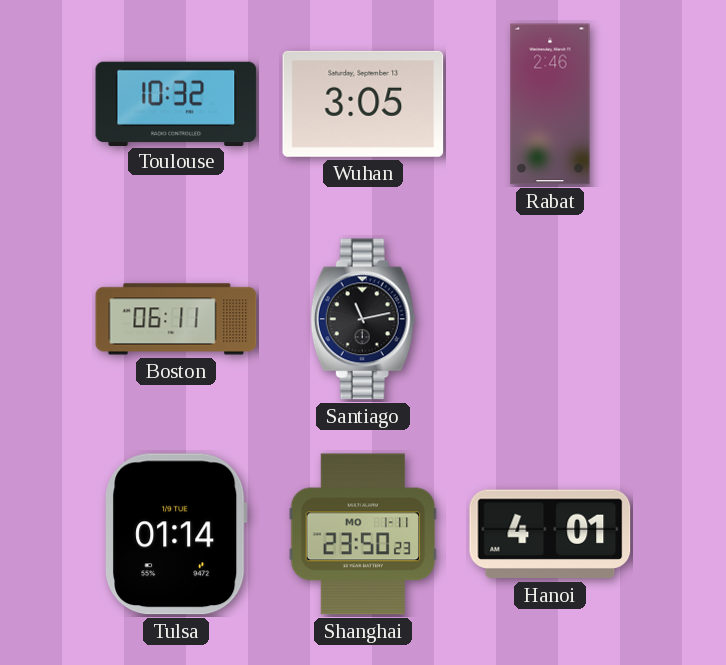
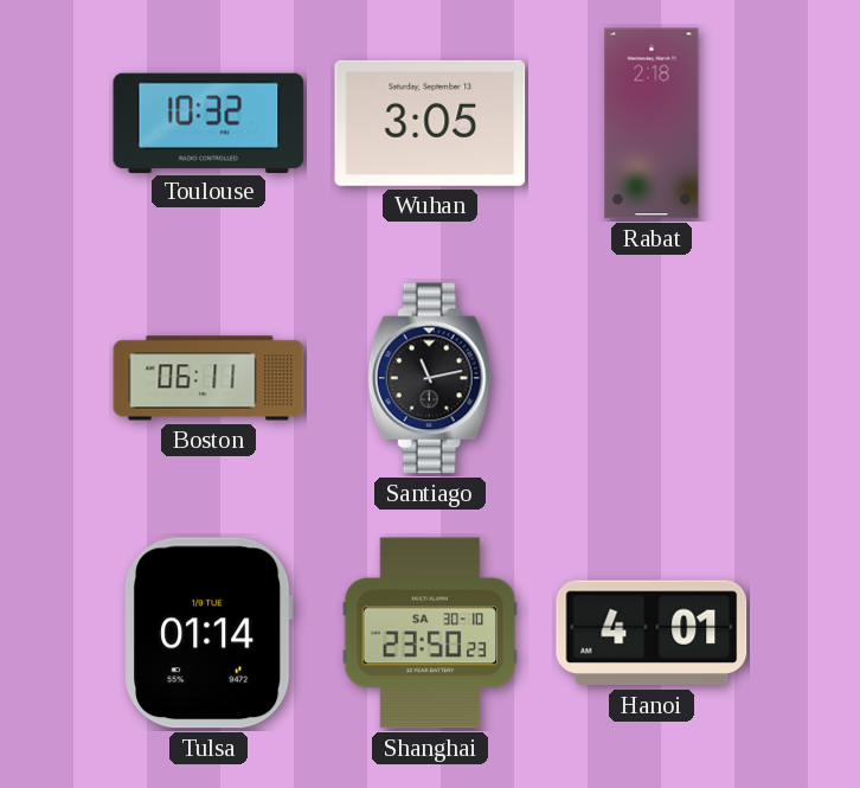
Rabat: 2:46 -> 2:18
Shanghai date: MO 1-11 -> SA 30-10
